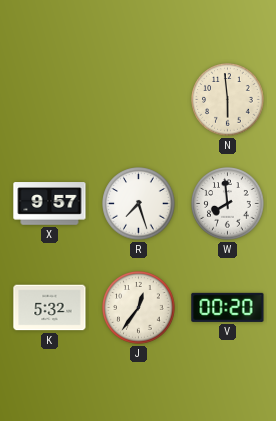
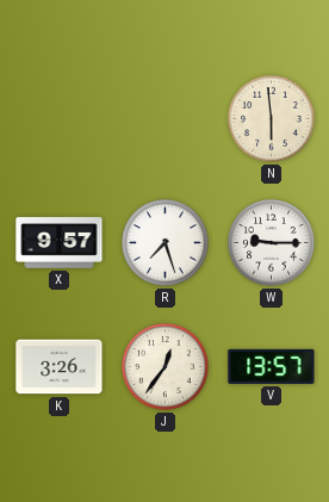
W: 7:59 -> 9:15
K: 5:32 -> 3:26
V: 00:20 -> 13:57
